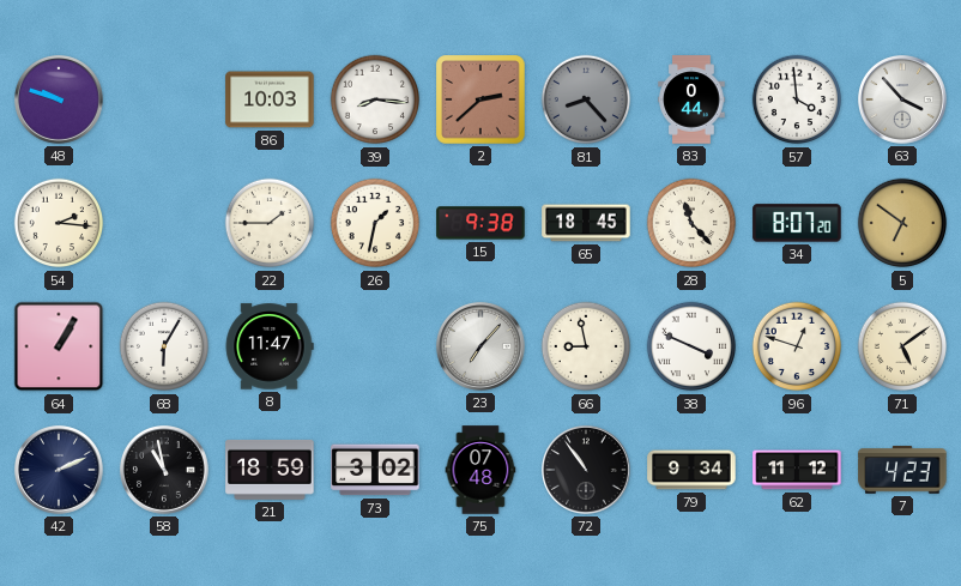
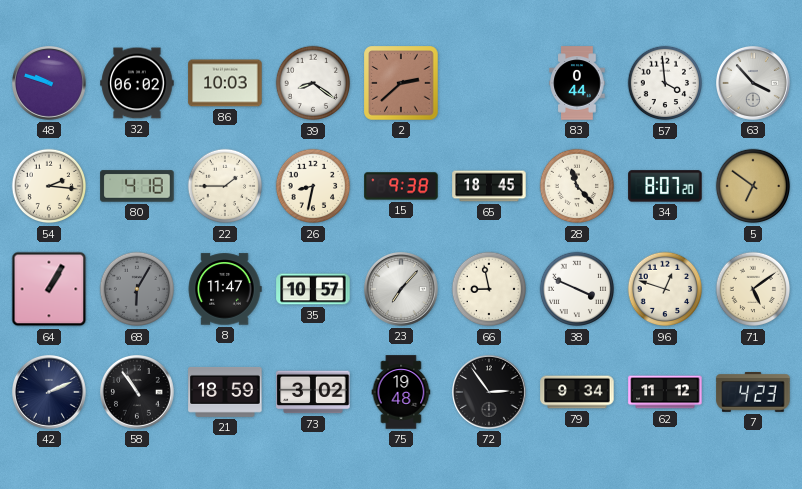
32: none -> 06:02
39: 8:16 -> 8:21
81: 8:23 -> none
80: none -> 4:18
26: 1:32 -> 8:32
68 dial: white -> grey
35: none -> 10:57
58: 10:58 -> 10:54
75: 07:48 -> 19:48
72: 10:54 -> 2:54
